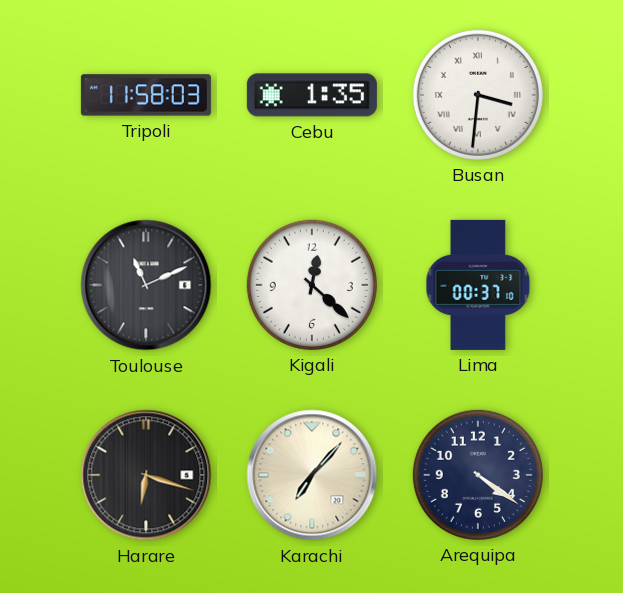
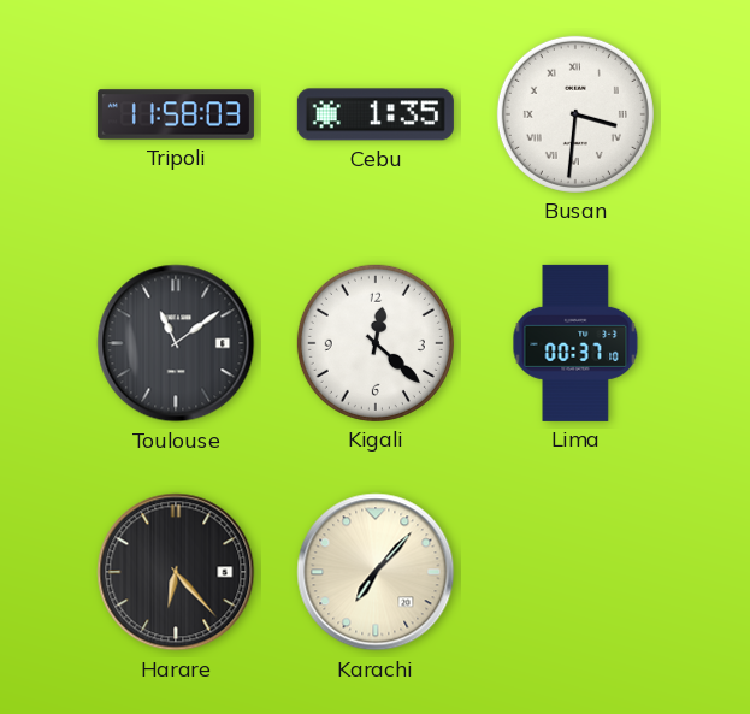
Toulouse: 11:11 -> 11:09
Harare: 6:18 -> 6:23
Arequipa: 4:21 -> none
